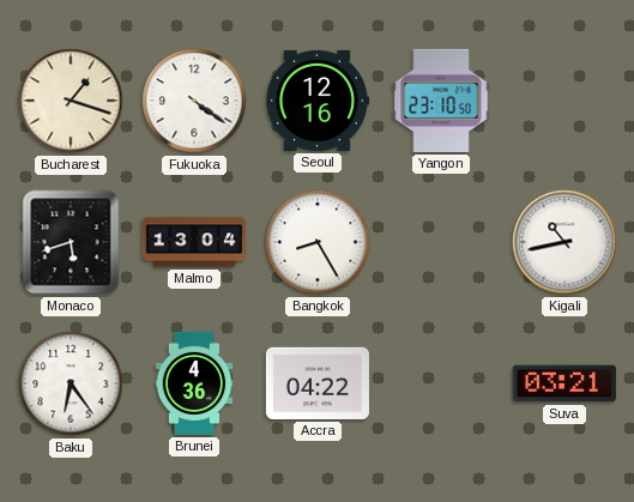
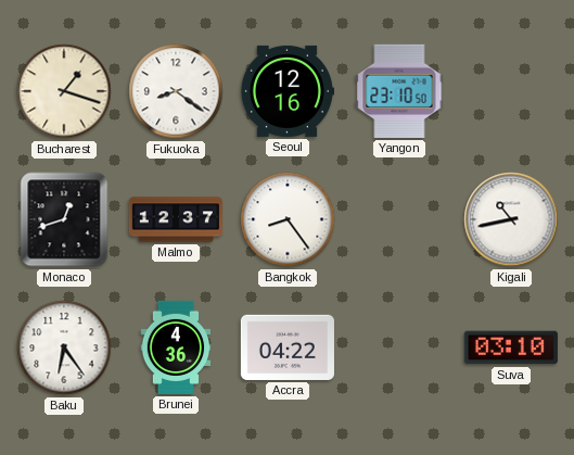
Fukuoka: 4:21 -> 8:21
Monaco: 5:42 -> 12:42
Malmo: 13:04 -> 12:37
Bangkok: 8:25 -> 8:24
Suva: 03:21 -> 03:10
